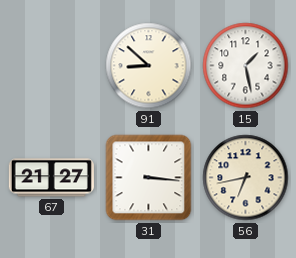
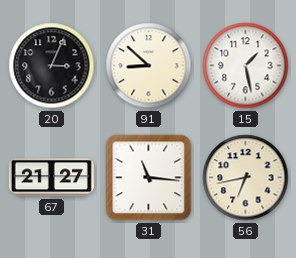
20: none -> 3:04
31: 3:16 -> 11:16
